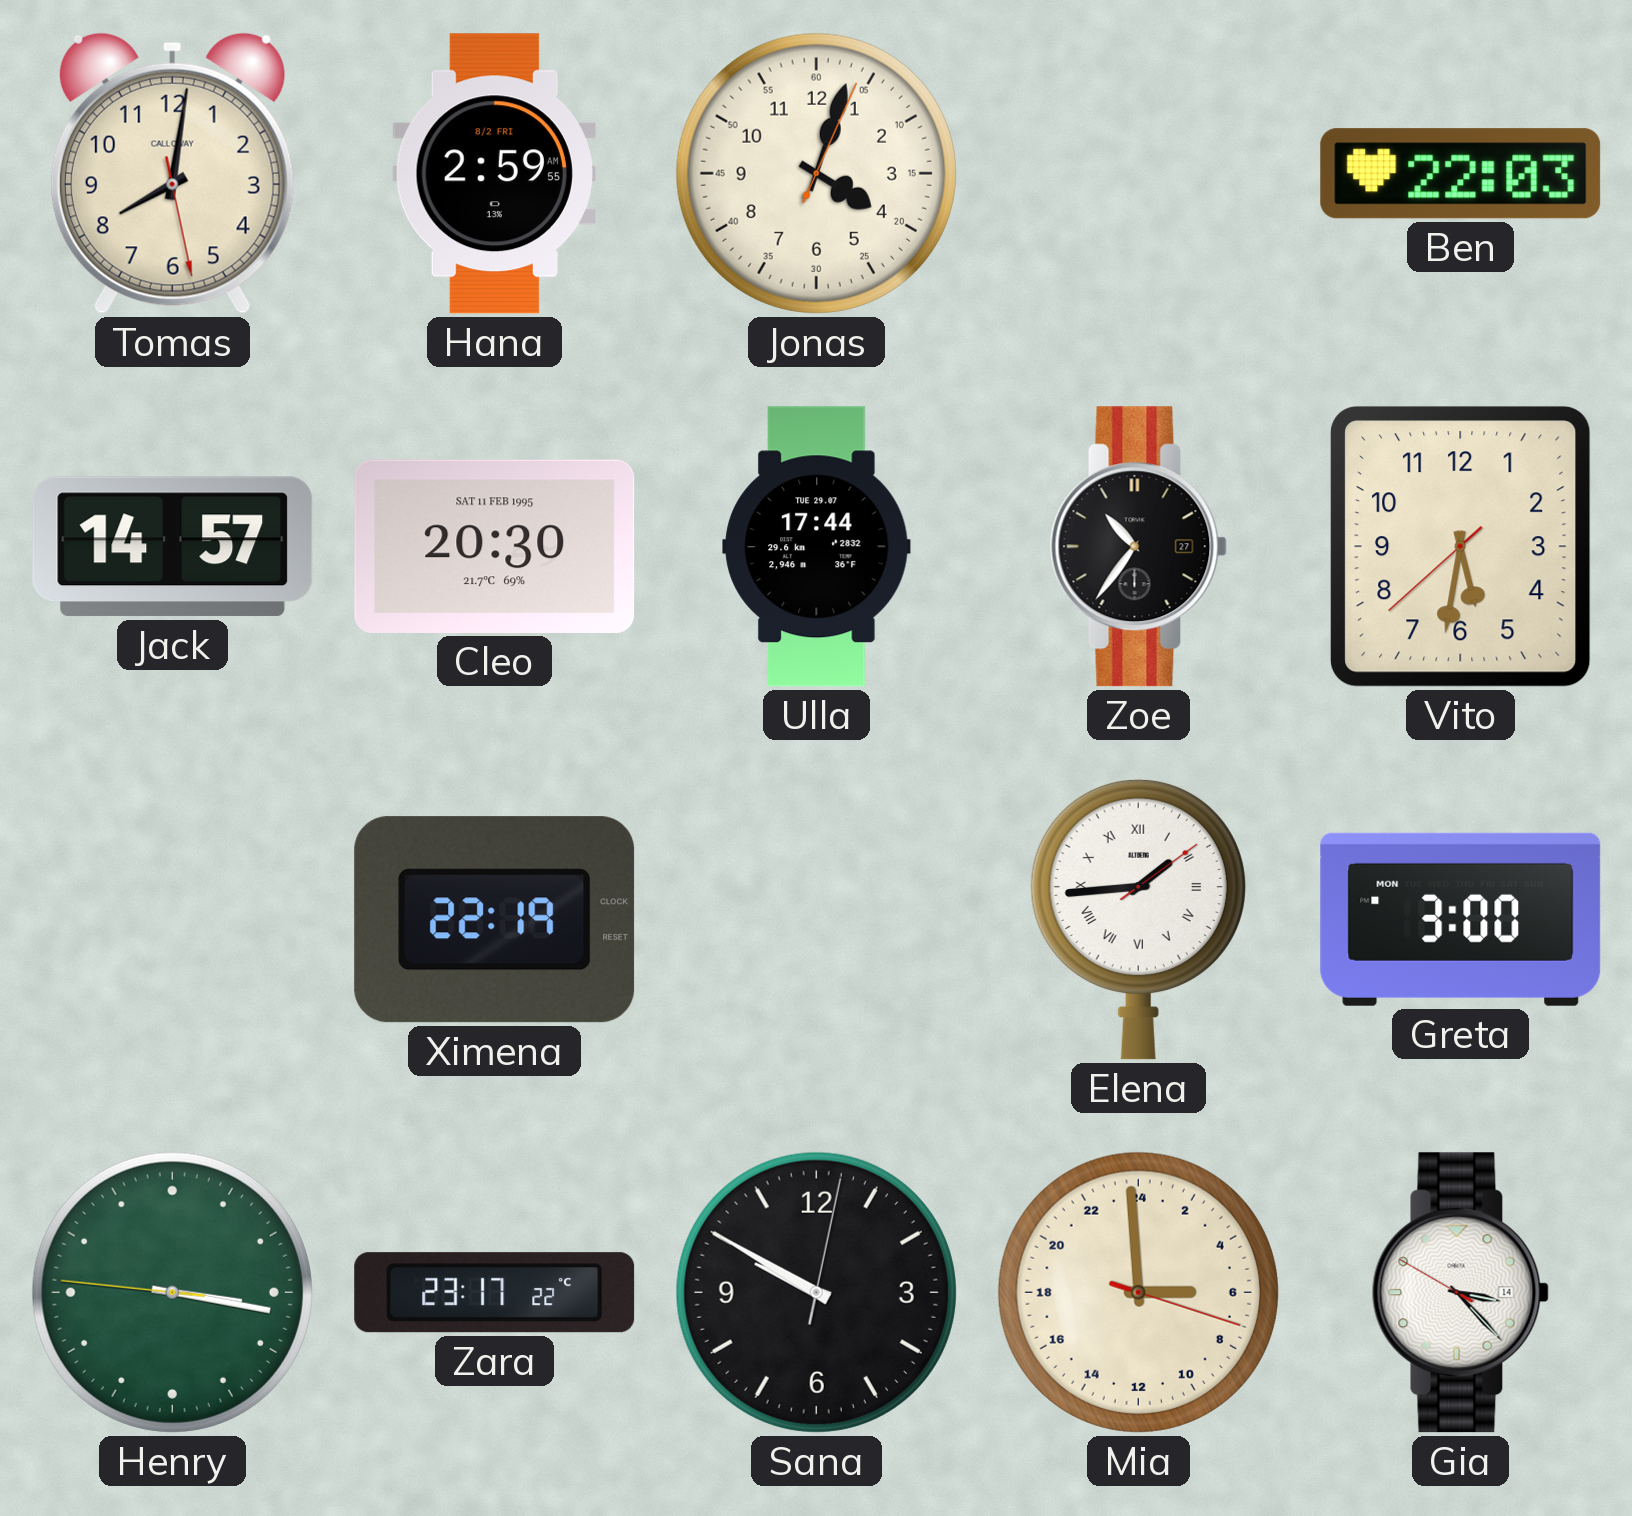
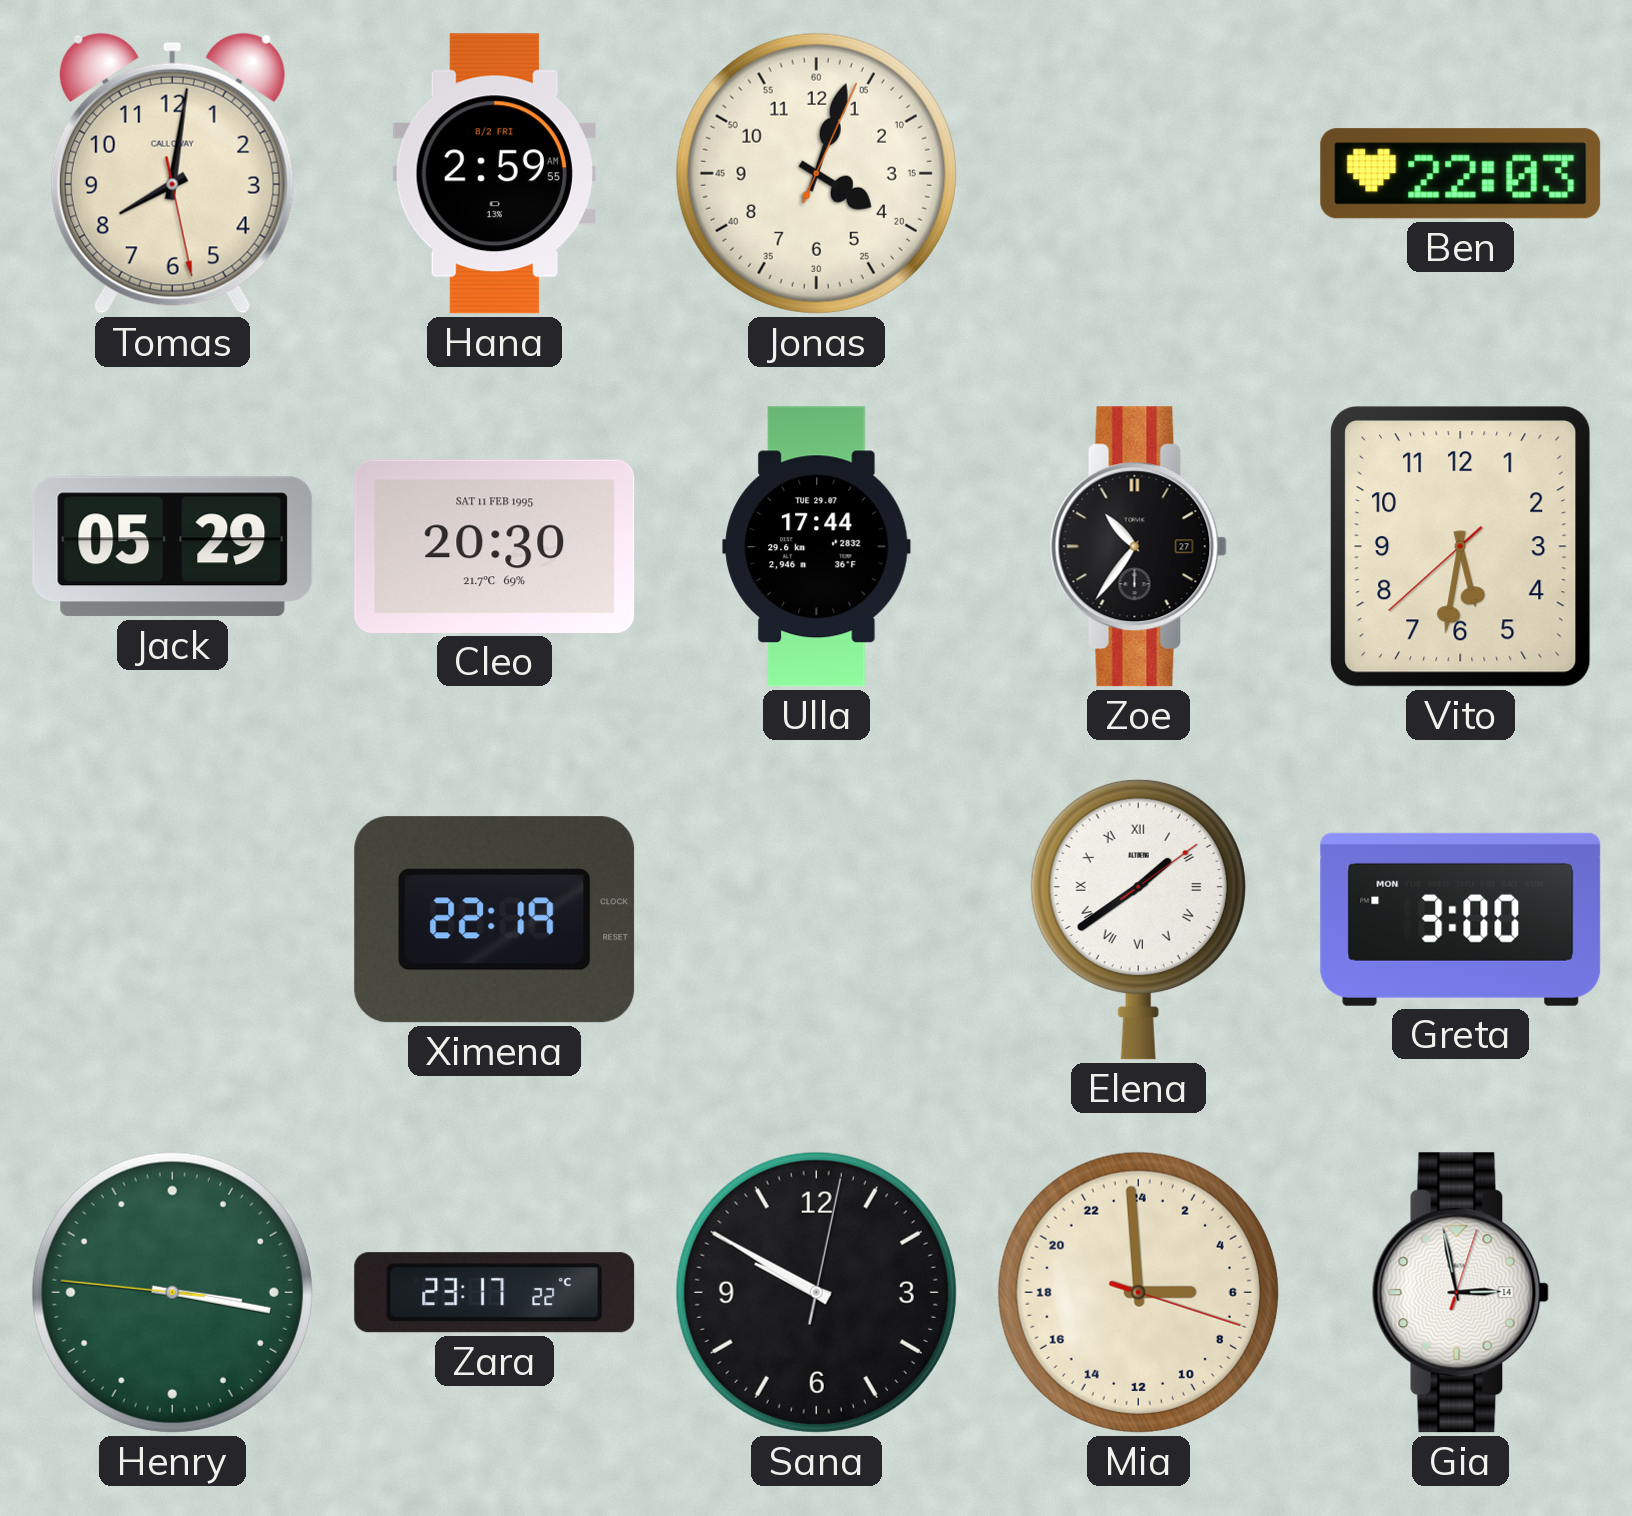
Jack: 14:57 -> 05:29
Elena: 1:44 -> 1:39
Gia: 3:22 -> 2:58
